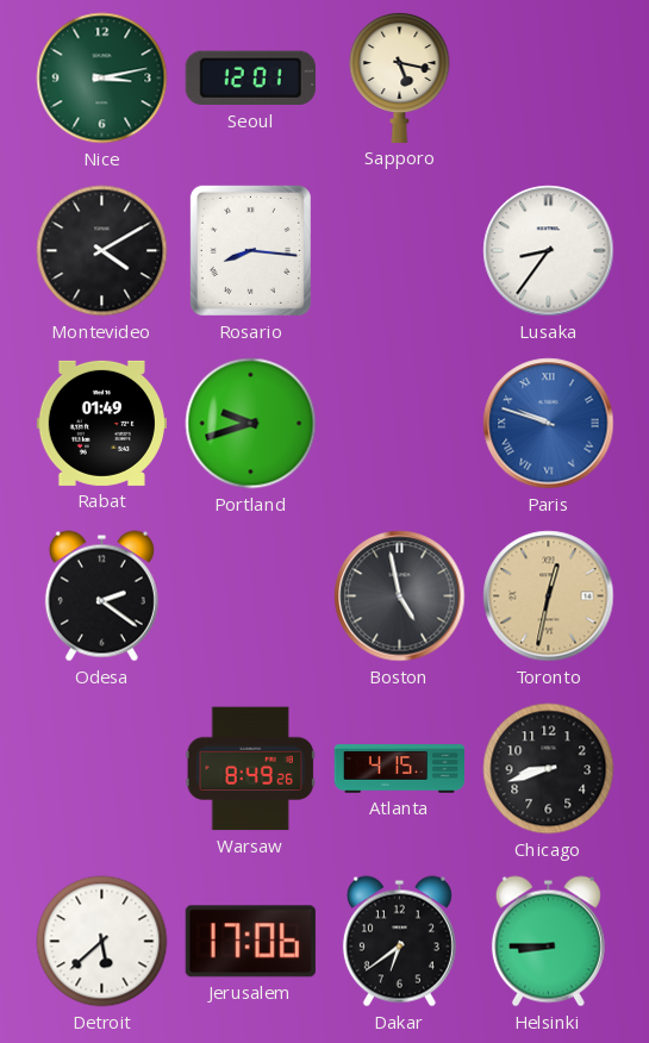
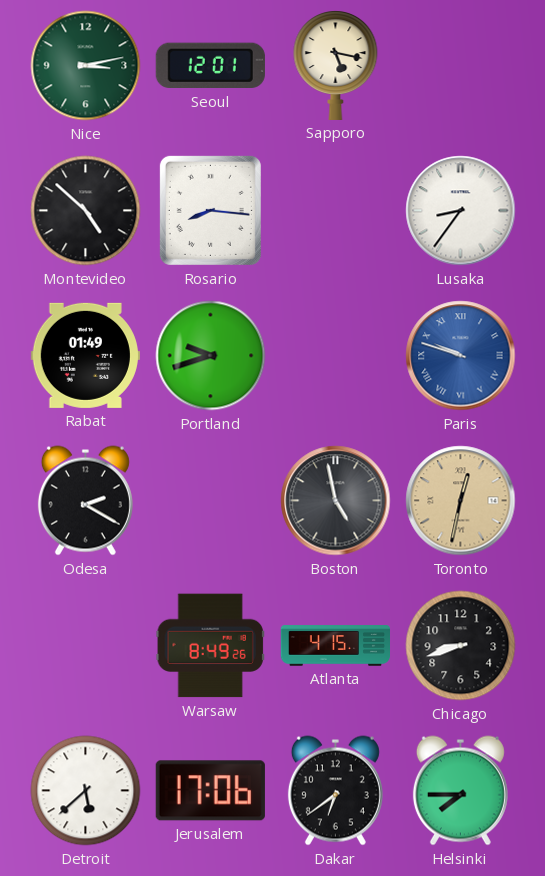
Montevideo: 4:10 -> 4:52
Odesa: 2:21 -> 2:20
Helsinki: 8:45 -> 7:45
